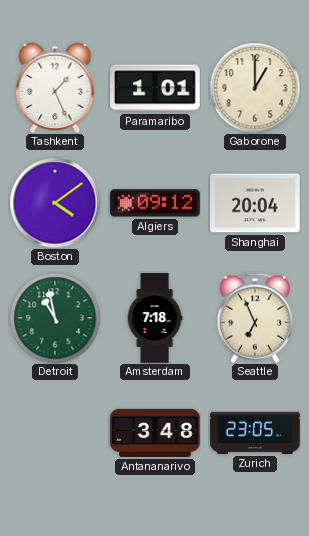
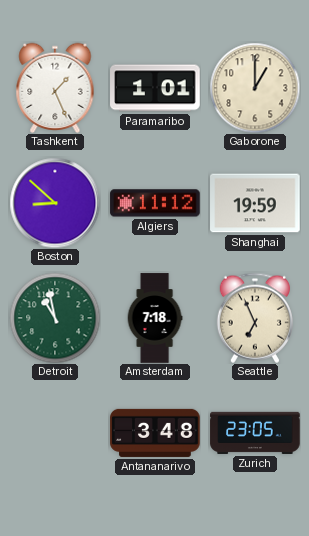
Boston: 4:09 -> 8:52
Algiers: 09:12 -> 11:12
Shanghai: 20:04 -> 19:59
